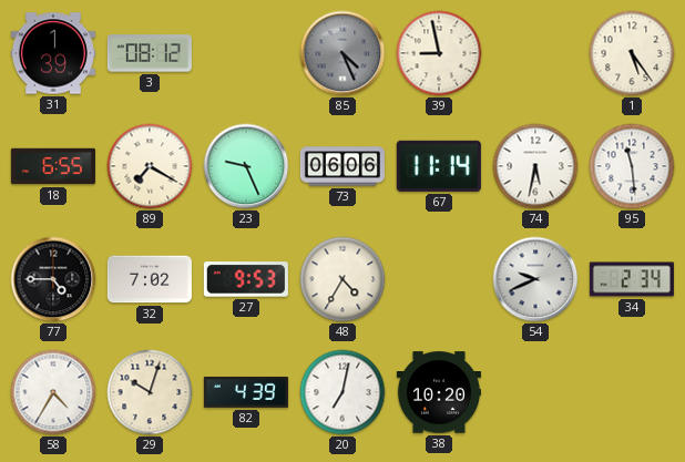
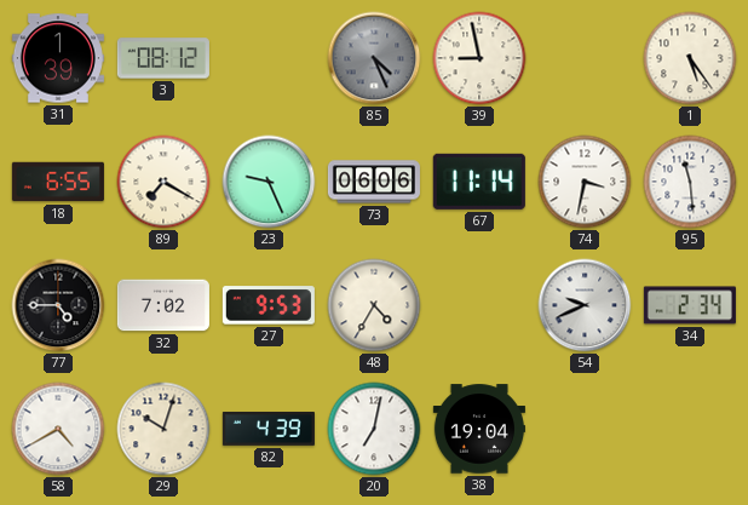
74: 5:32 -> 3:32
58: 4:35 -> 4:40
38: 10:20 -> 19:04
